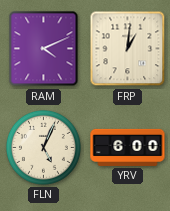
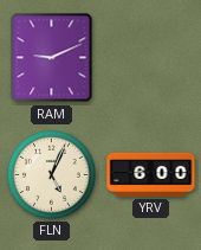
RAM: 4:11 -> 9:11
FRP: 1:01 -> none
